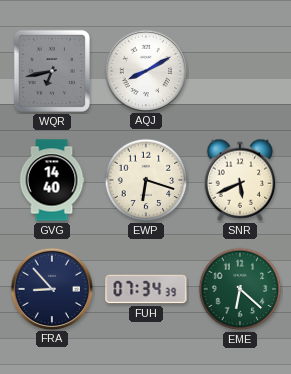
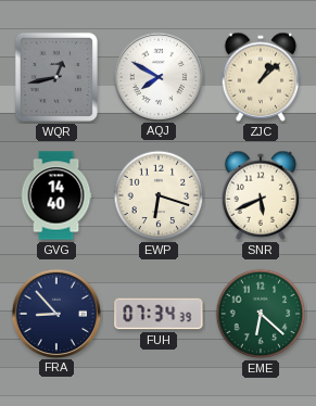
WQR: 6:43 -> 12:43
AQJ: 8:10 -> 7:50
ZJC: none -> 1:08
